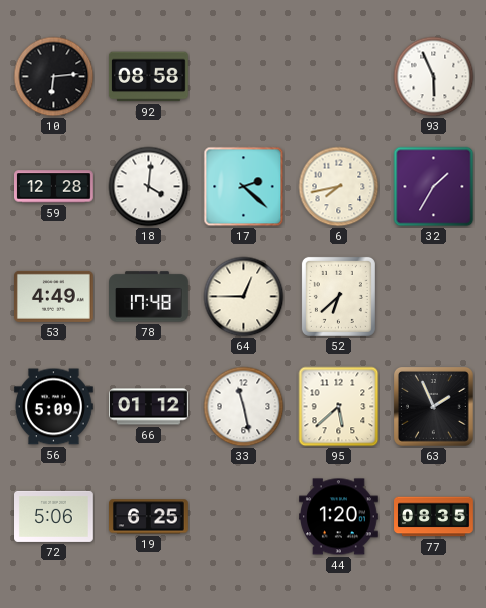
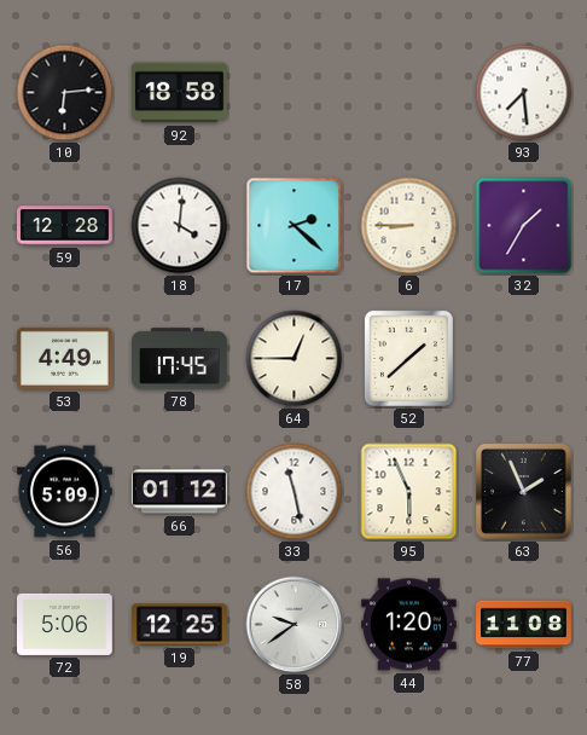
92: 08:58 -> 18:58
93: 5:56 -> 7:29
6: 7:43 -> 8:45
78: 17:48 -> 17:45
52: 6:38 -> 1:38
95: 5:38 -> 5:56
19: 6:25 -> 12:25
58: none -> 9:39
77: 08:35 -> 11:08
